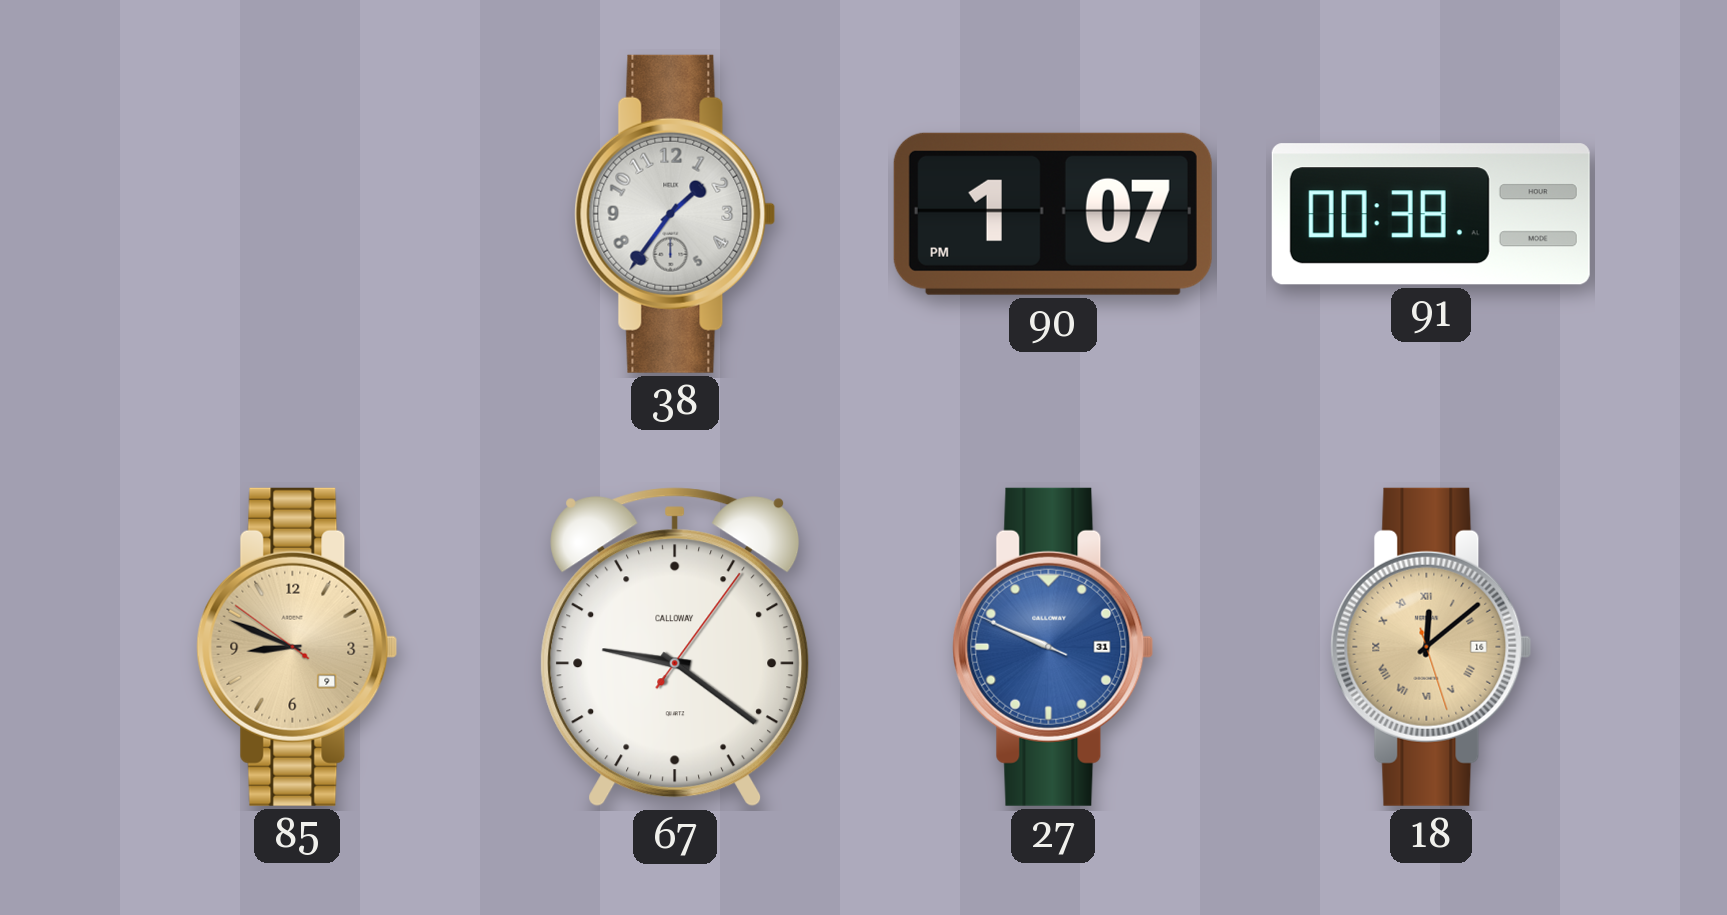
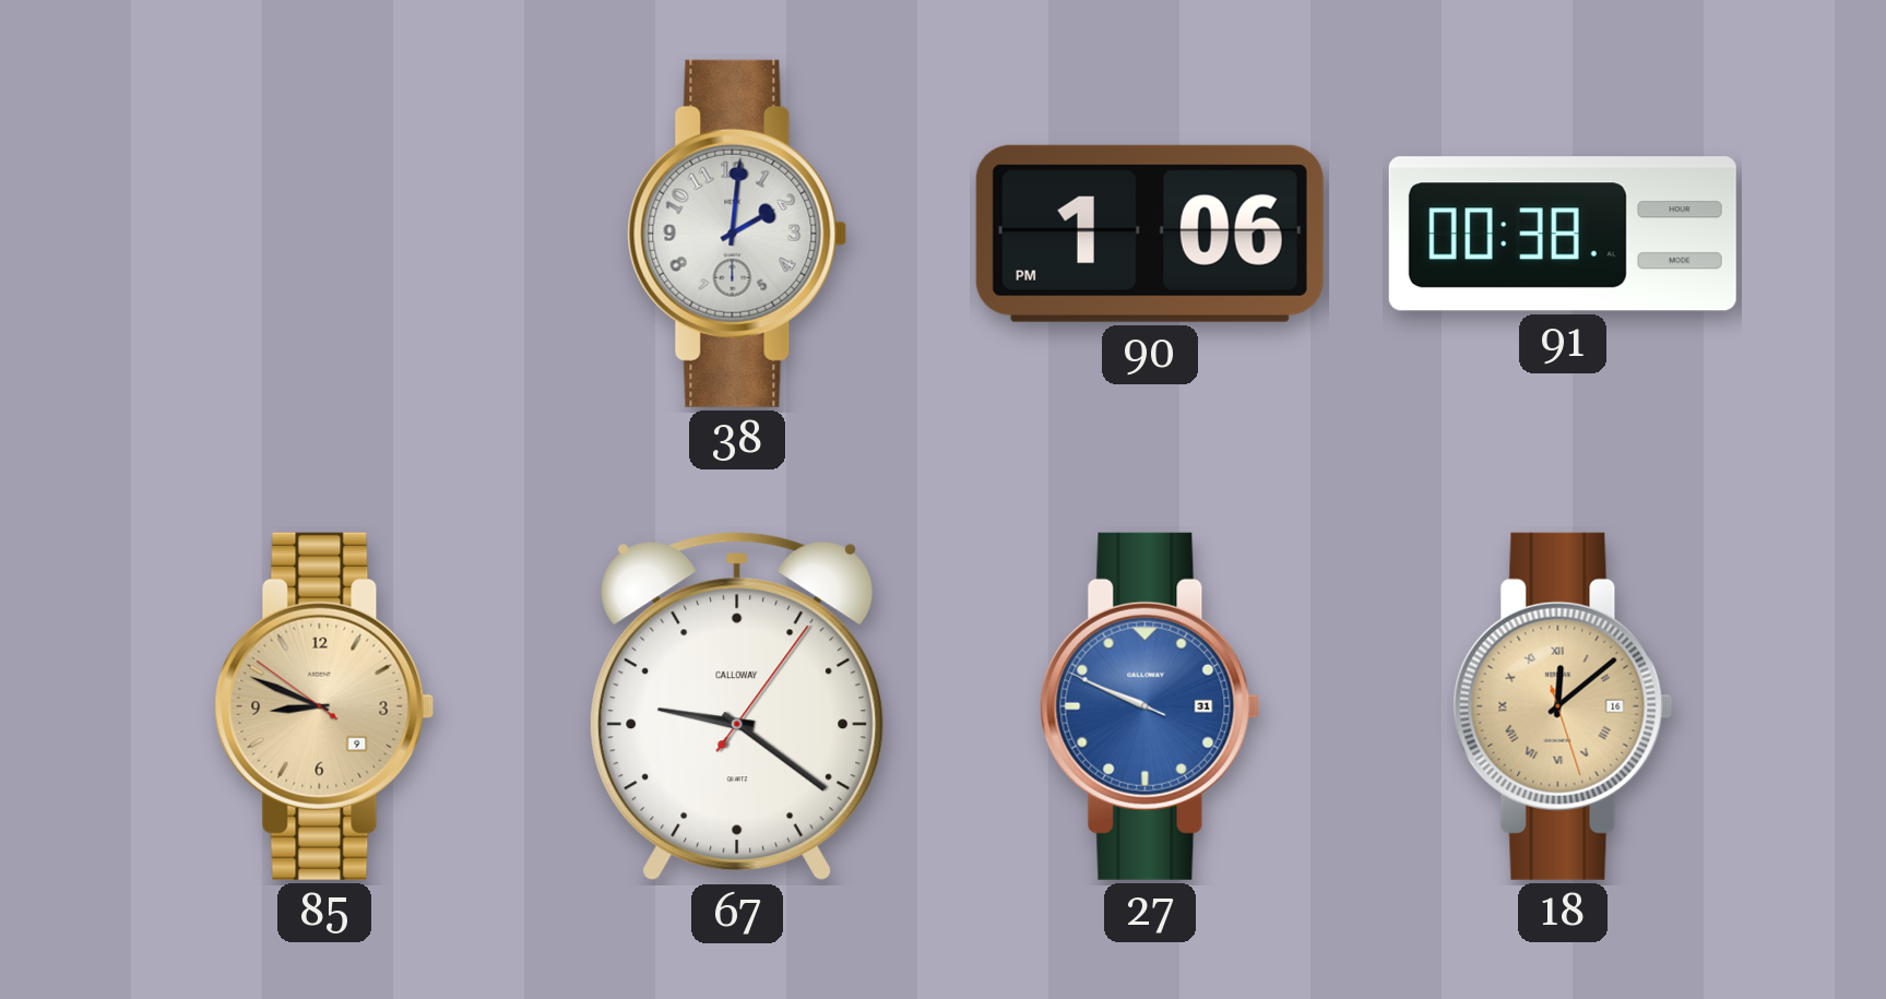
38: 1:36 -> 2:01
90: 1:07 -> 1:06
